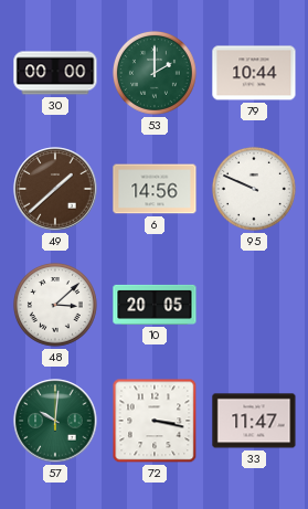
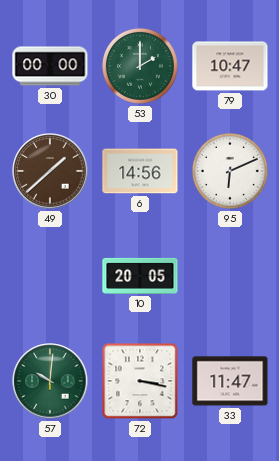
79: 10:44 -> 10:47
95: 9:49 -> 6:11
48: 3:08 -> none
